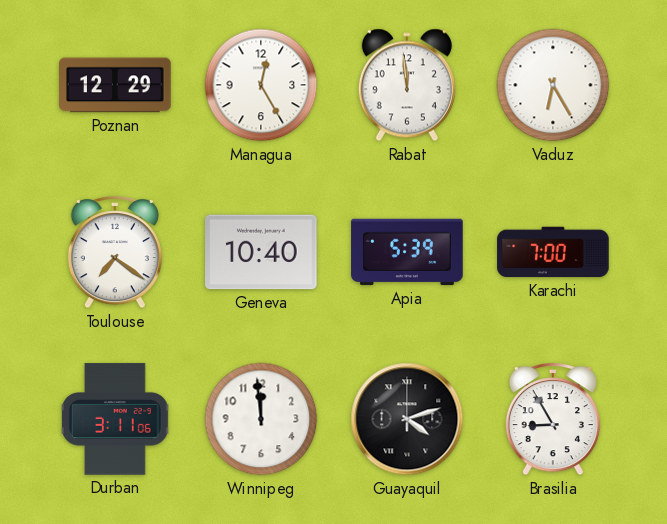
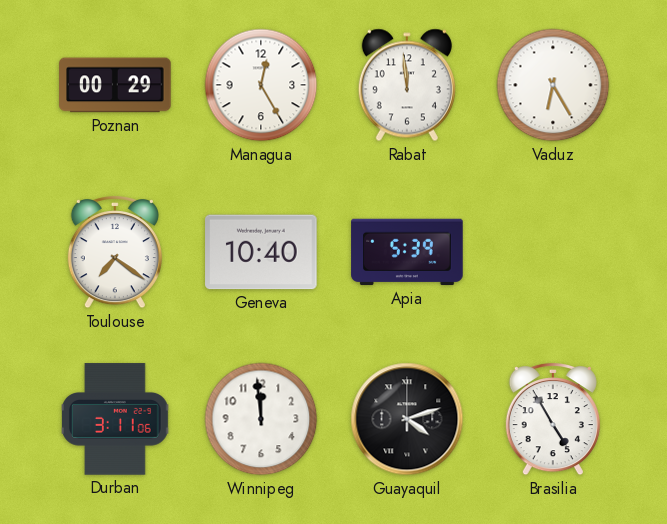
Poznan: 12:29 -> 00:29
Karachi: 7:00 -> none
Brasilia: 8:55 -> 4:55
